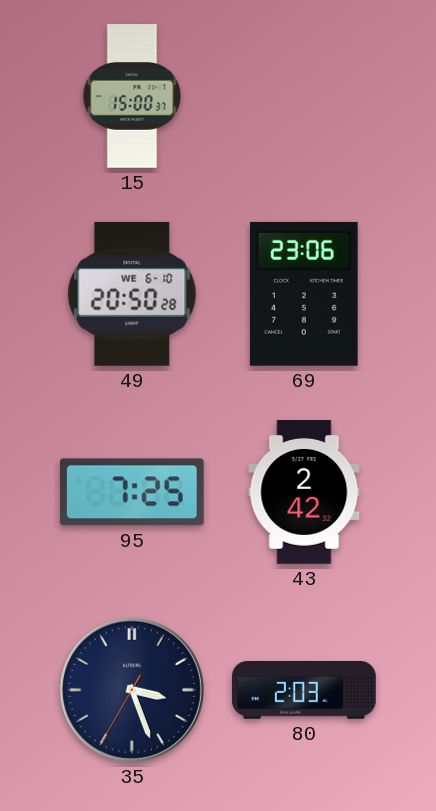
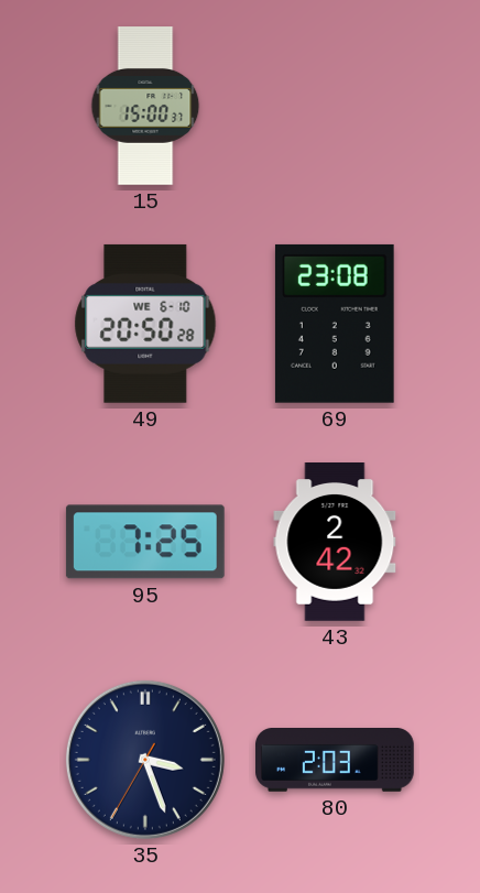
69: 23:06 -> 23:08
